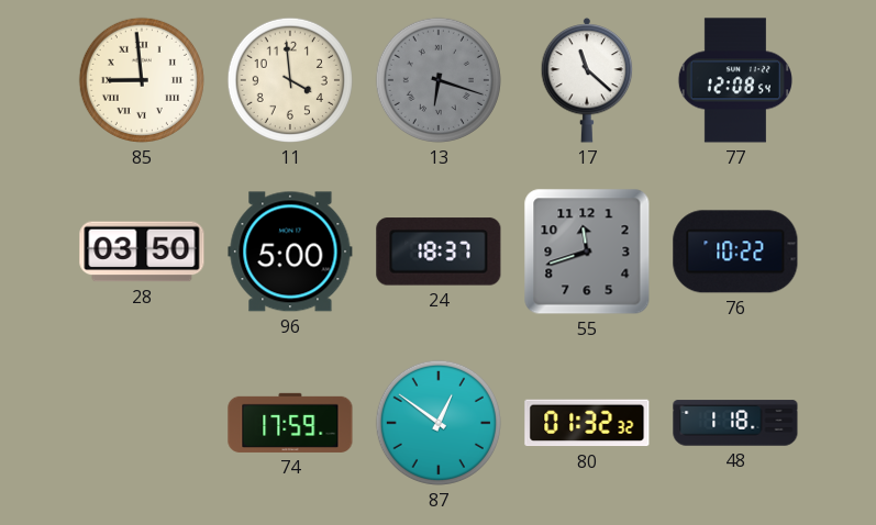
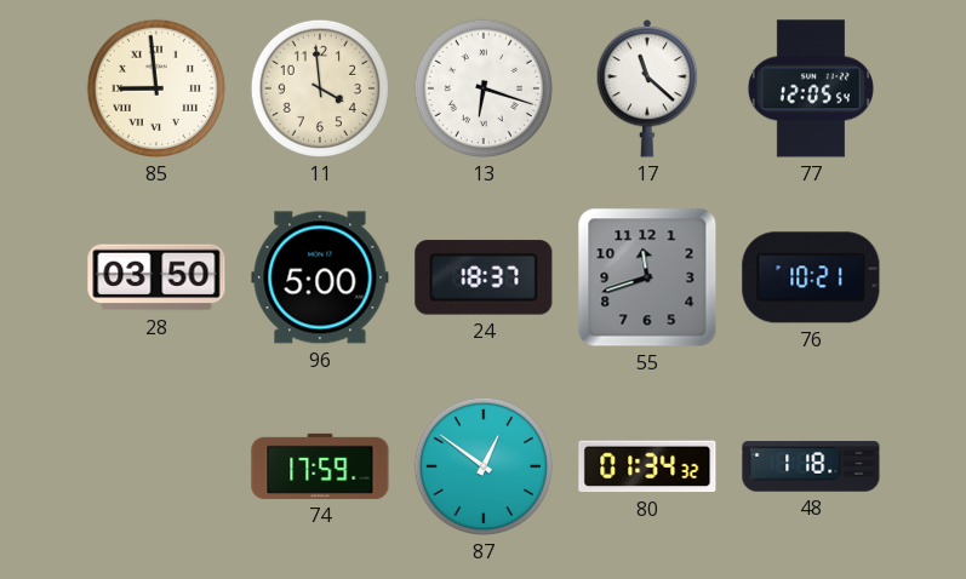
13 dial: grey -> white
77: 12:08 -> 12:05
76: 10:22 -> 10:21
80: 01:32 -> 01:34
